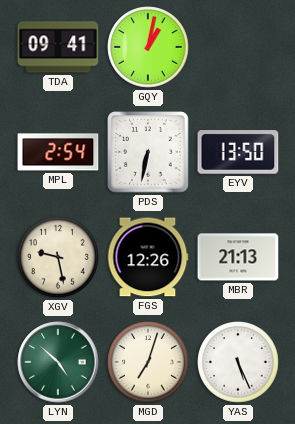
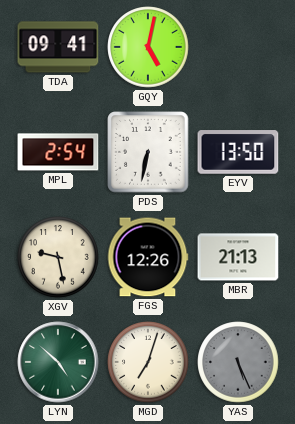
GQY: 1:02 -> 5:02
YAS dial: white -> grey
